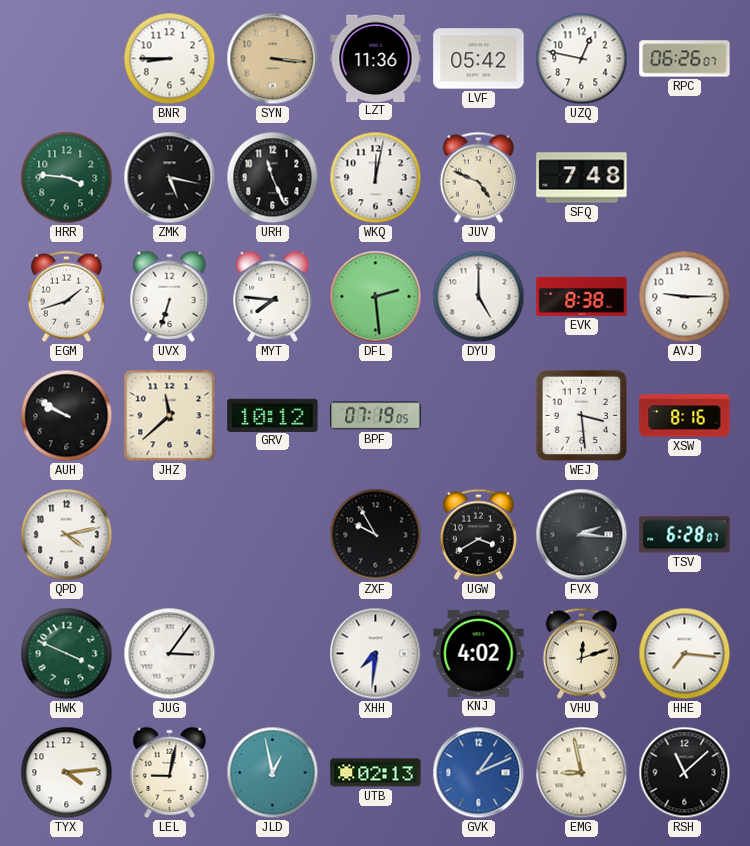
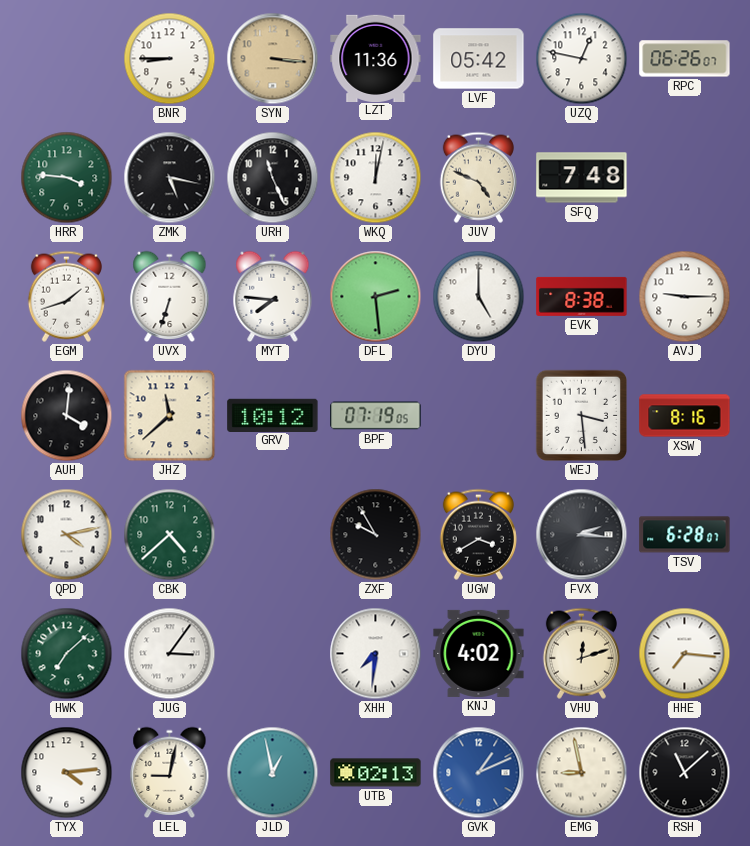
AUH: 9:50 -> 4:01
CBK: none -> 4:38
HWK: 3:49 -> 7:08
